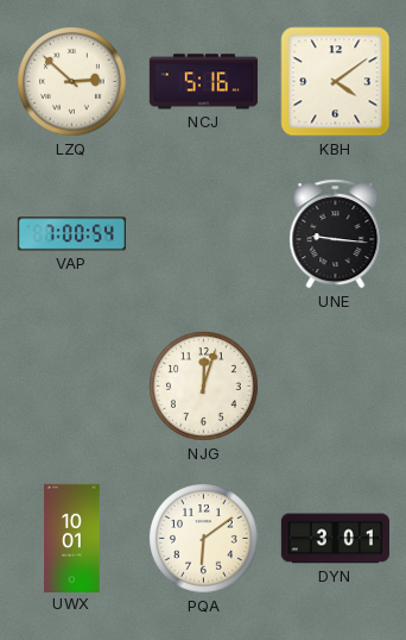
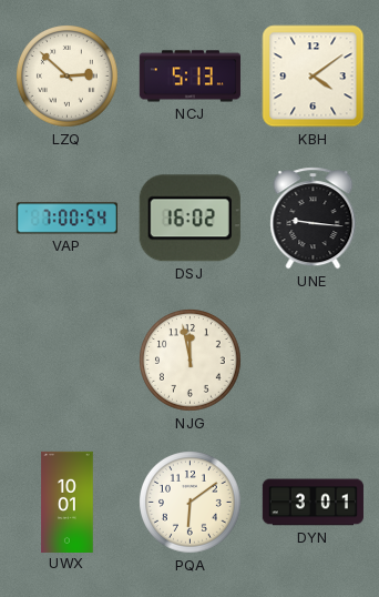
NCJ: 5:16 -> 5:13
DSJ: none -> 16:02
NJG: 12:03 -> 11:58
